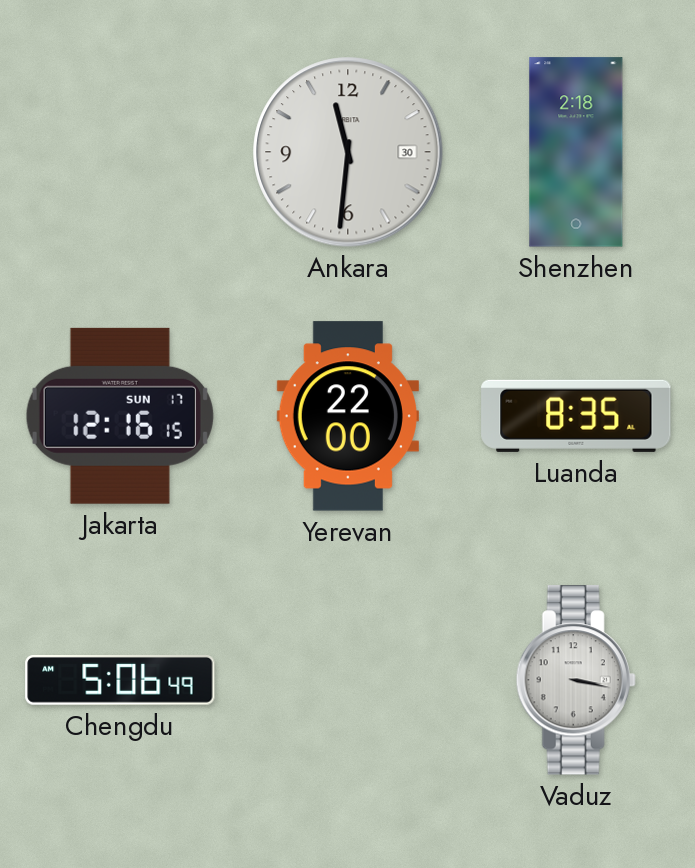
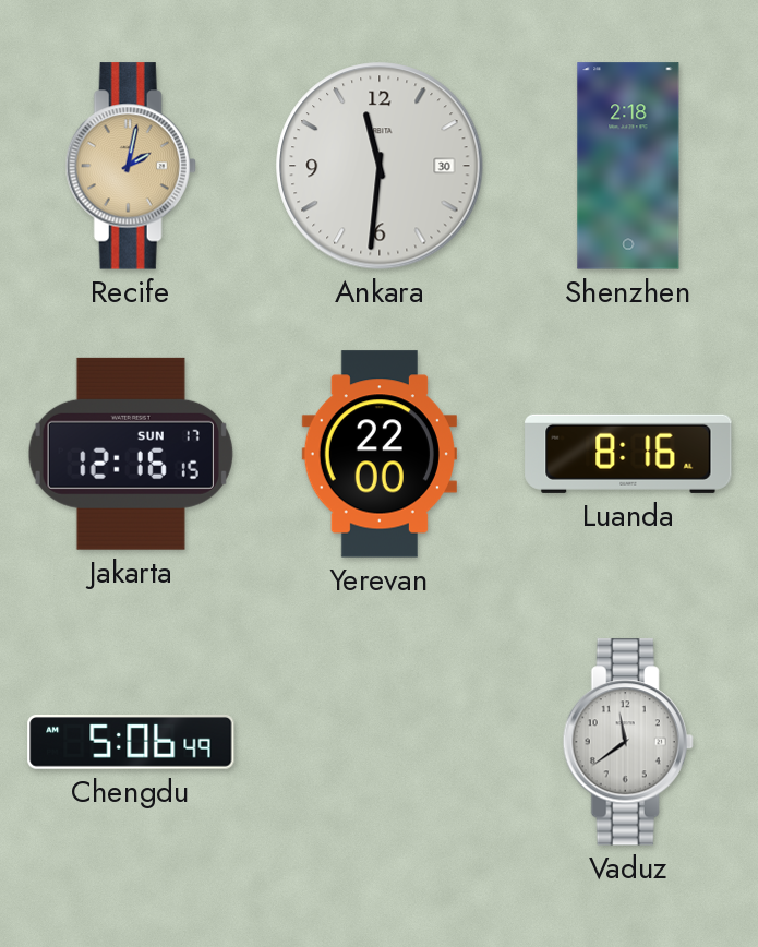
Recife: none -> 2:02
Luanda: 8:35 -> 8:16
Vaduz: 3:17 -> 11:39
